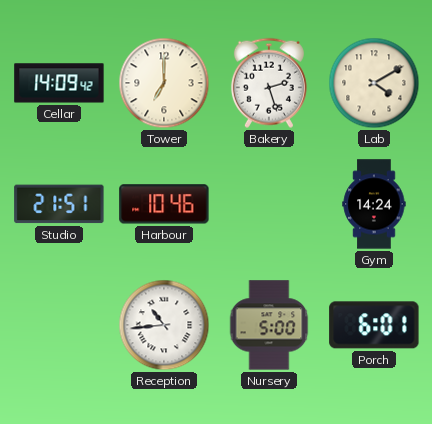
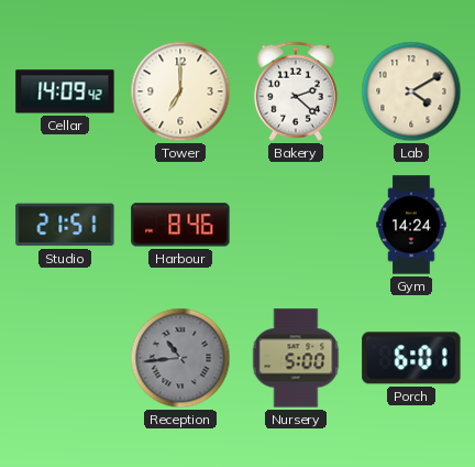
Bakery: 2:27 -> 2:22
Harbour: 10:46 -> 8:46
Reception dial: white -> grey
